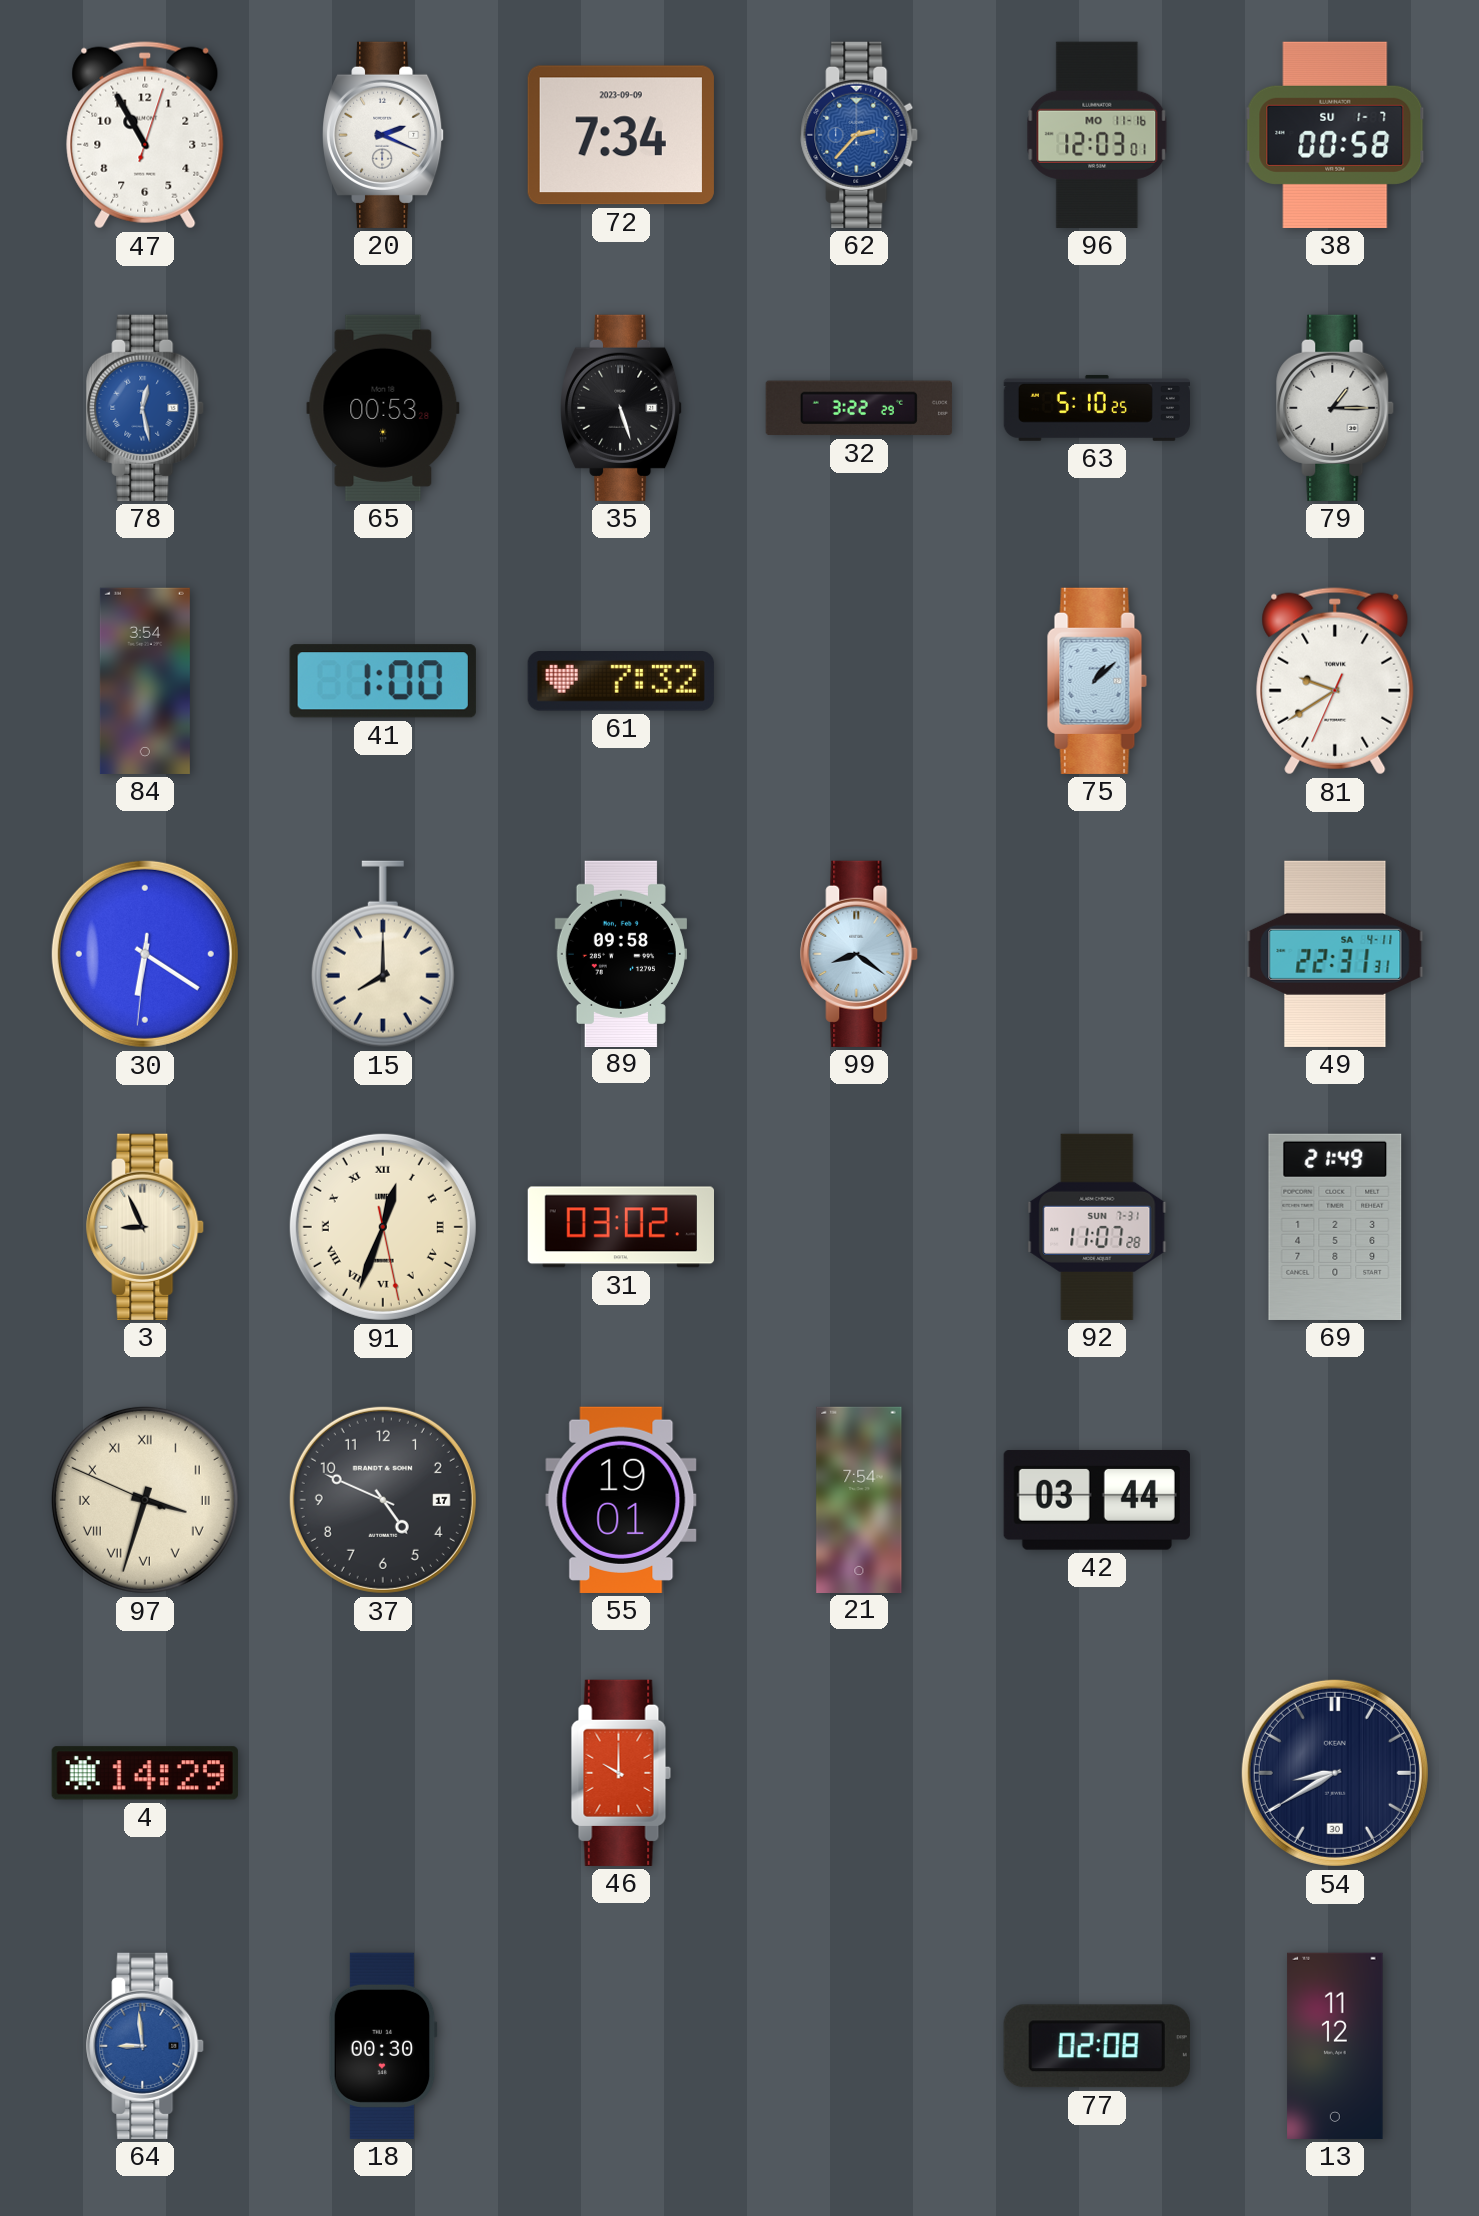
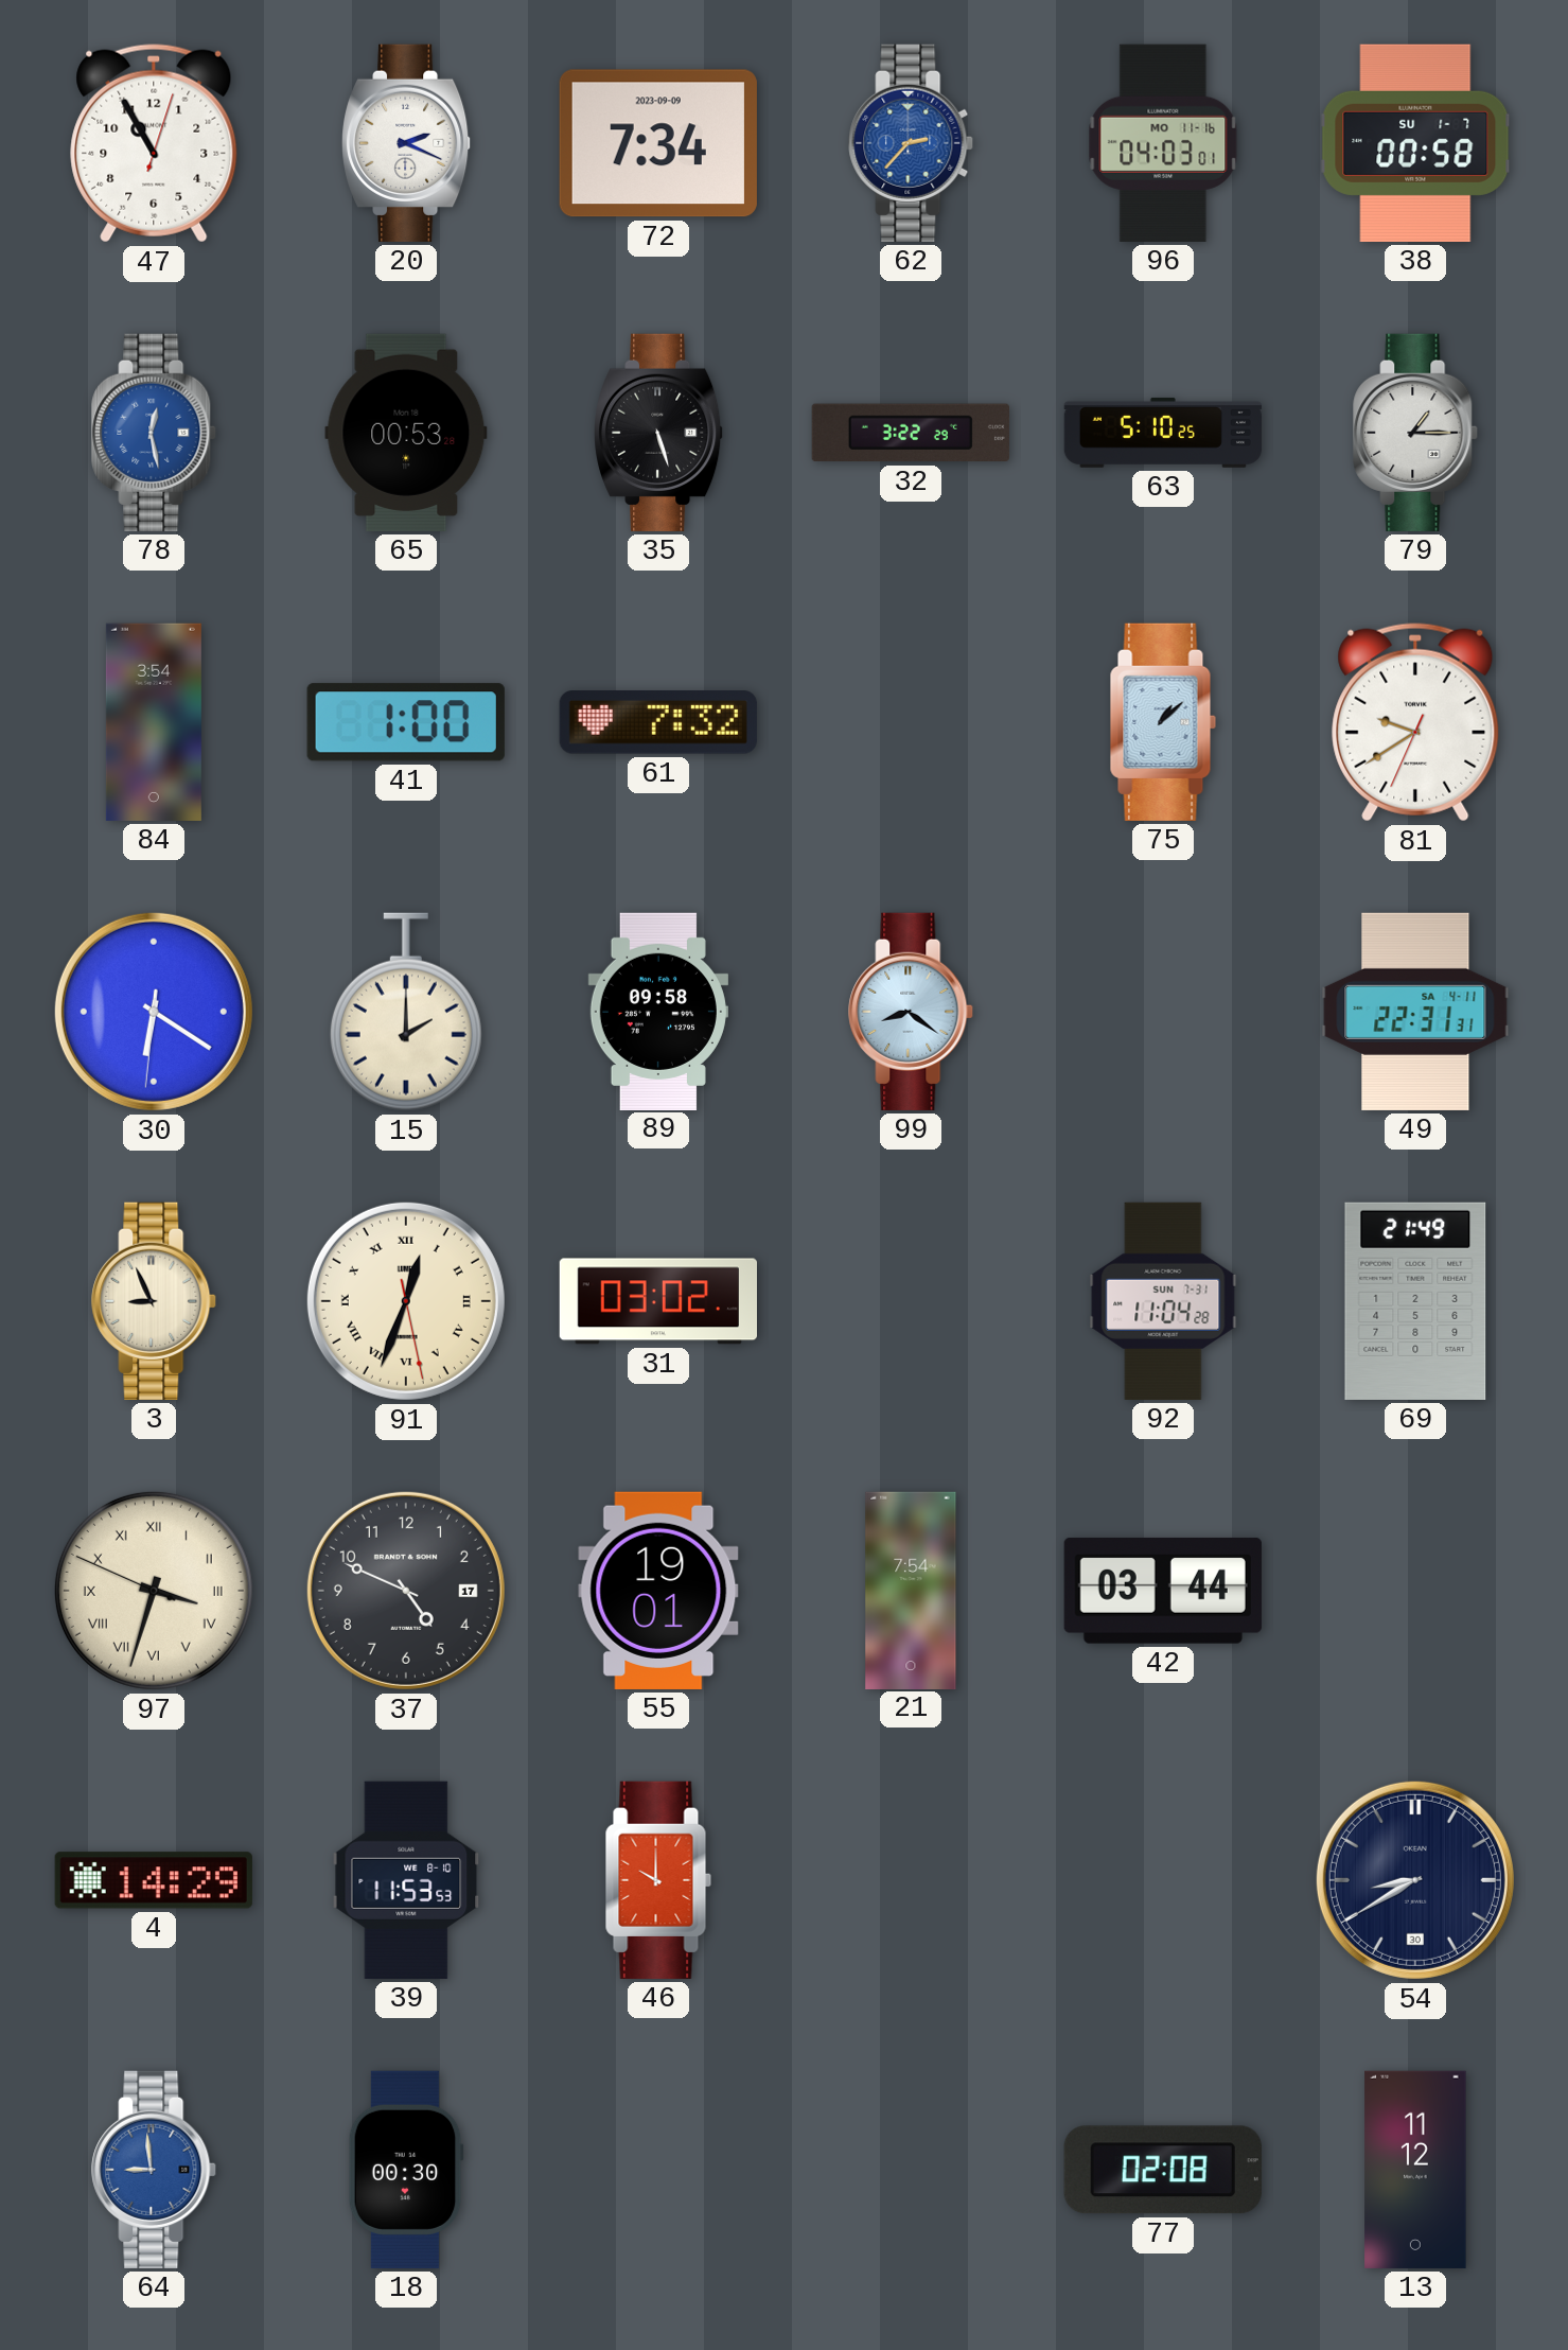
96: 12:03 -> 04:03
15: 8:00 -> 2:00
92: 11:07 -> 11:04
39: none -> 11:53
